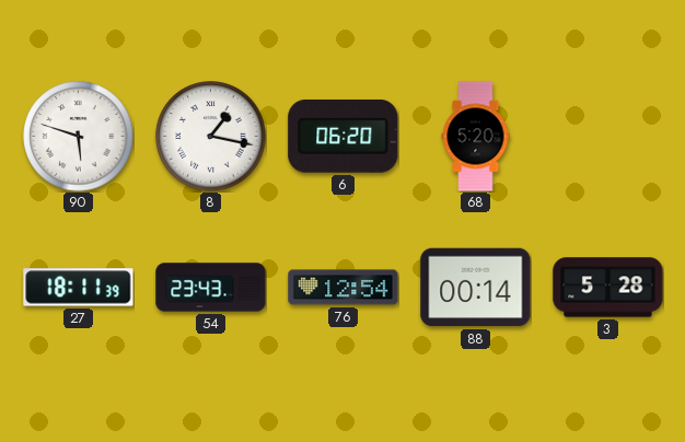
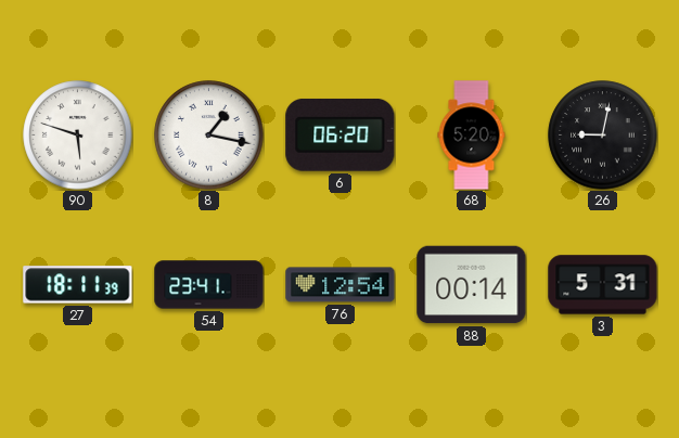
26: none -> 9:02
54: 23:43 -> 23:41
3: 5:28 -> 5:31
